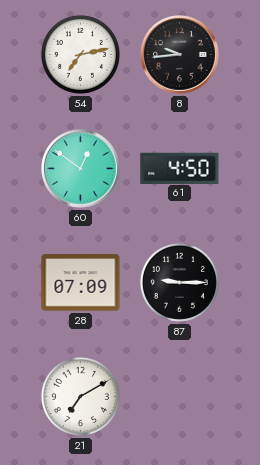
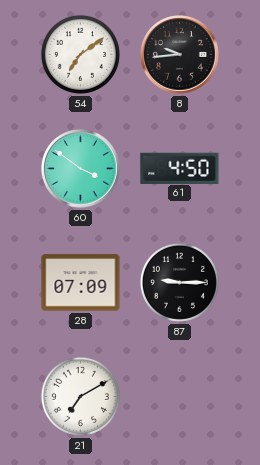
54: 7:13 -> 7:09
60: 12:51 -> 3:51
